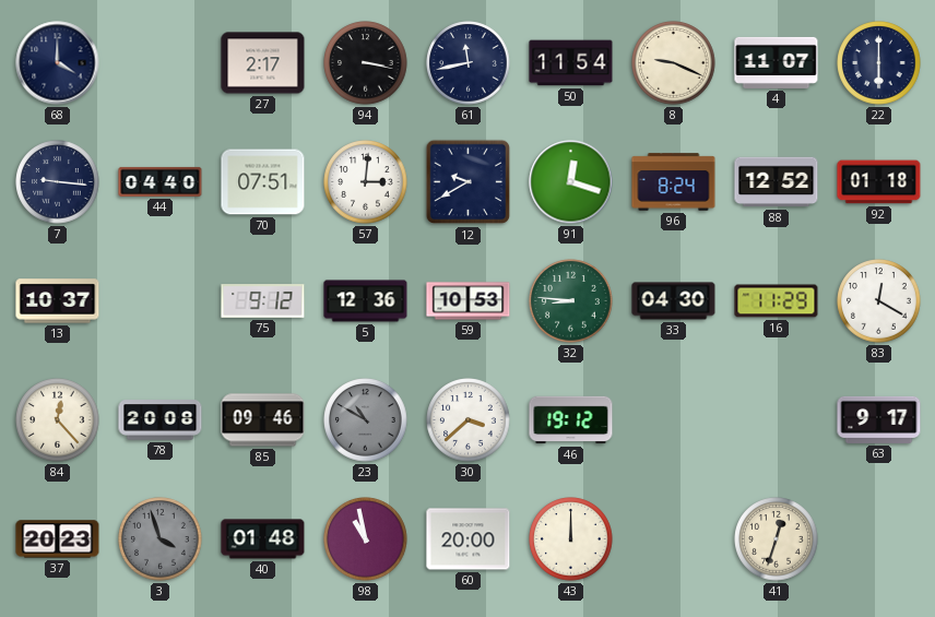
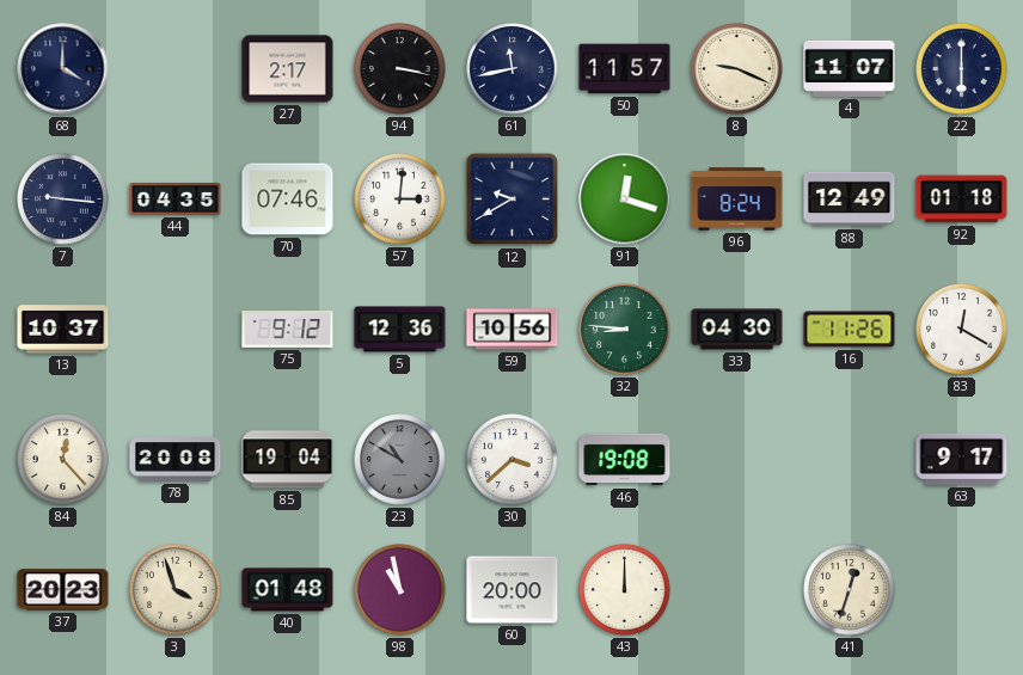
50: 11:54 -> 11:57
44: 04:40 -> 04:35
70: 07:51 -> 07:46
88: 12:52 -> 12:49
59: 10:53 -> 10:56
16: 11:29 -> 11:26
85: 09:46 -> 19:04
46: 19:12 -> 19:08
3 dial: grey -> cream
